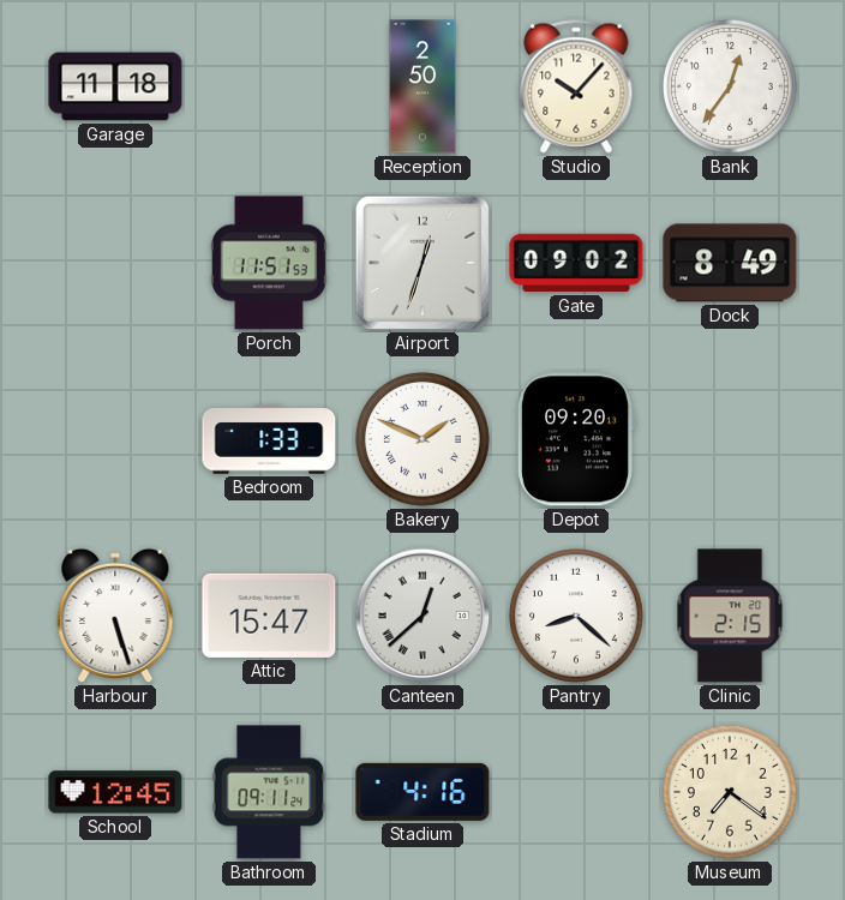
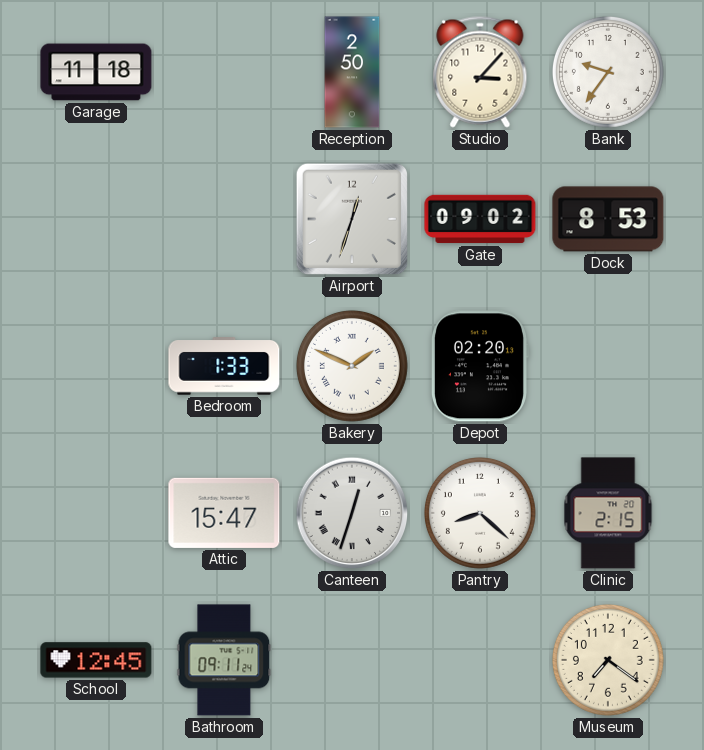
Studio: 10:07 -> 3:07
Bank: 12:36 -> 9:36
Porch: 11:51 -> none
Dock: 8:49 -> 8:53
Depot: 09:20 -> 02:20
Harbour: 5:27 -> none
Canteen: 12:38 -> 12:33
Stadium: 4:16 -> none
